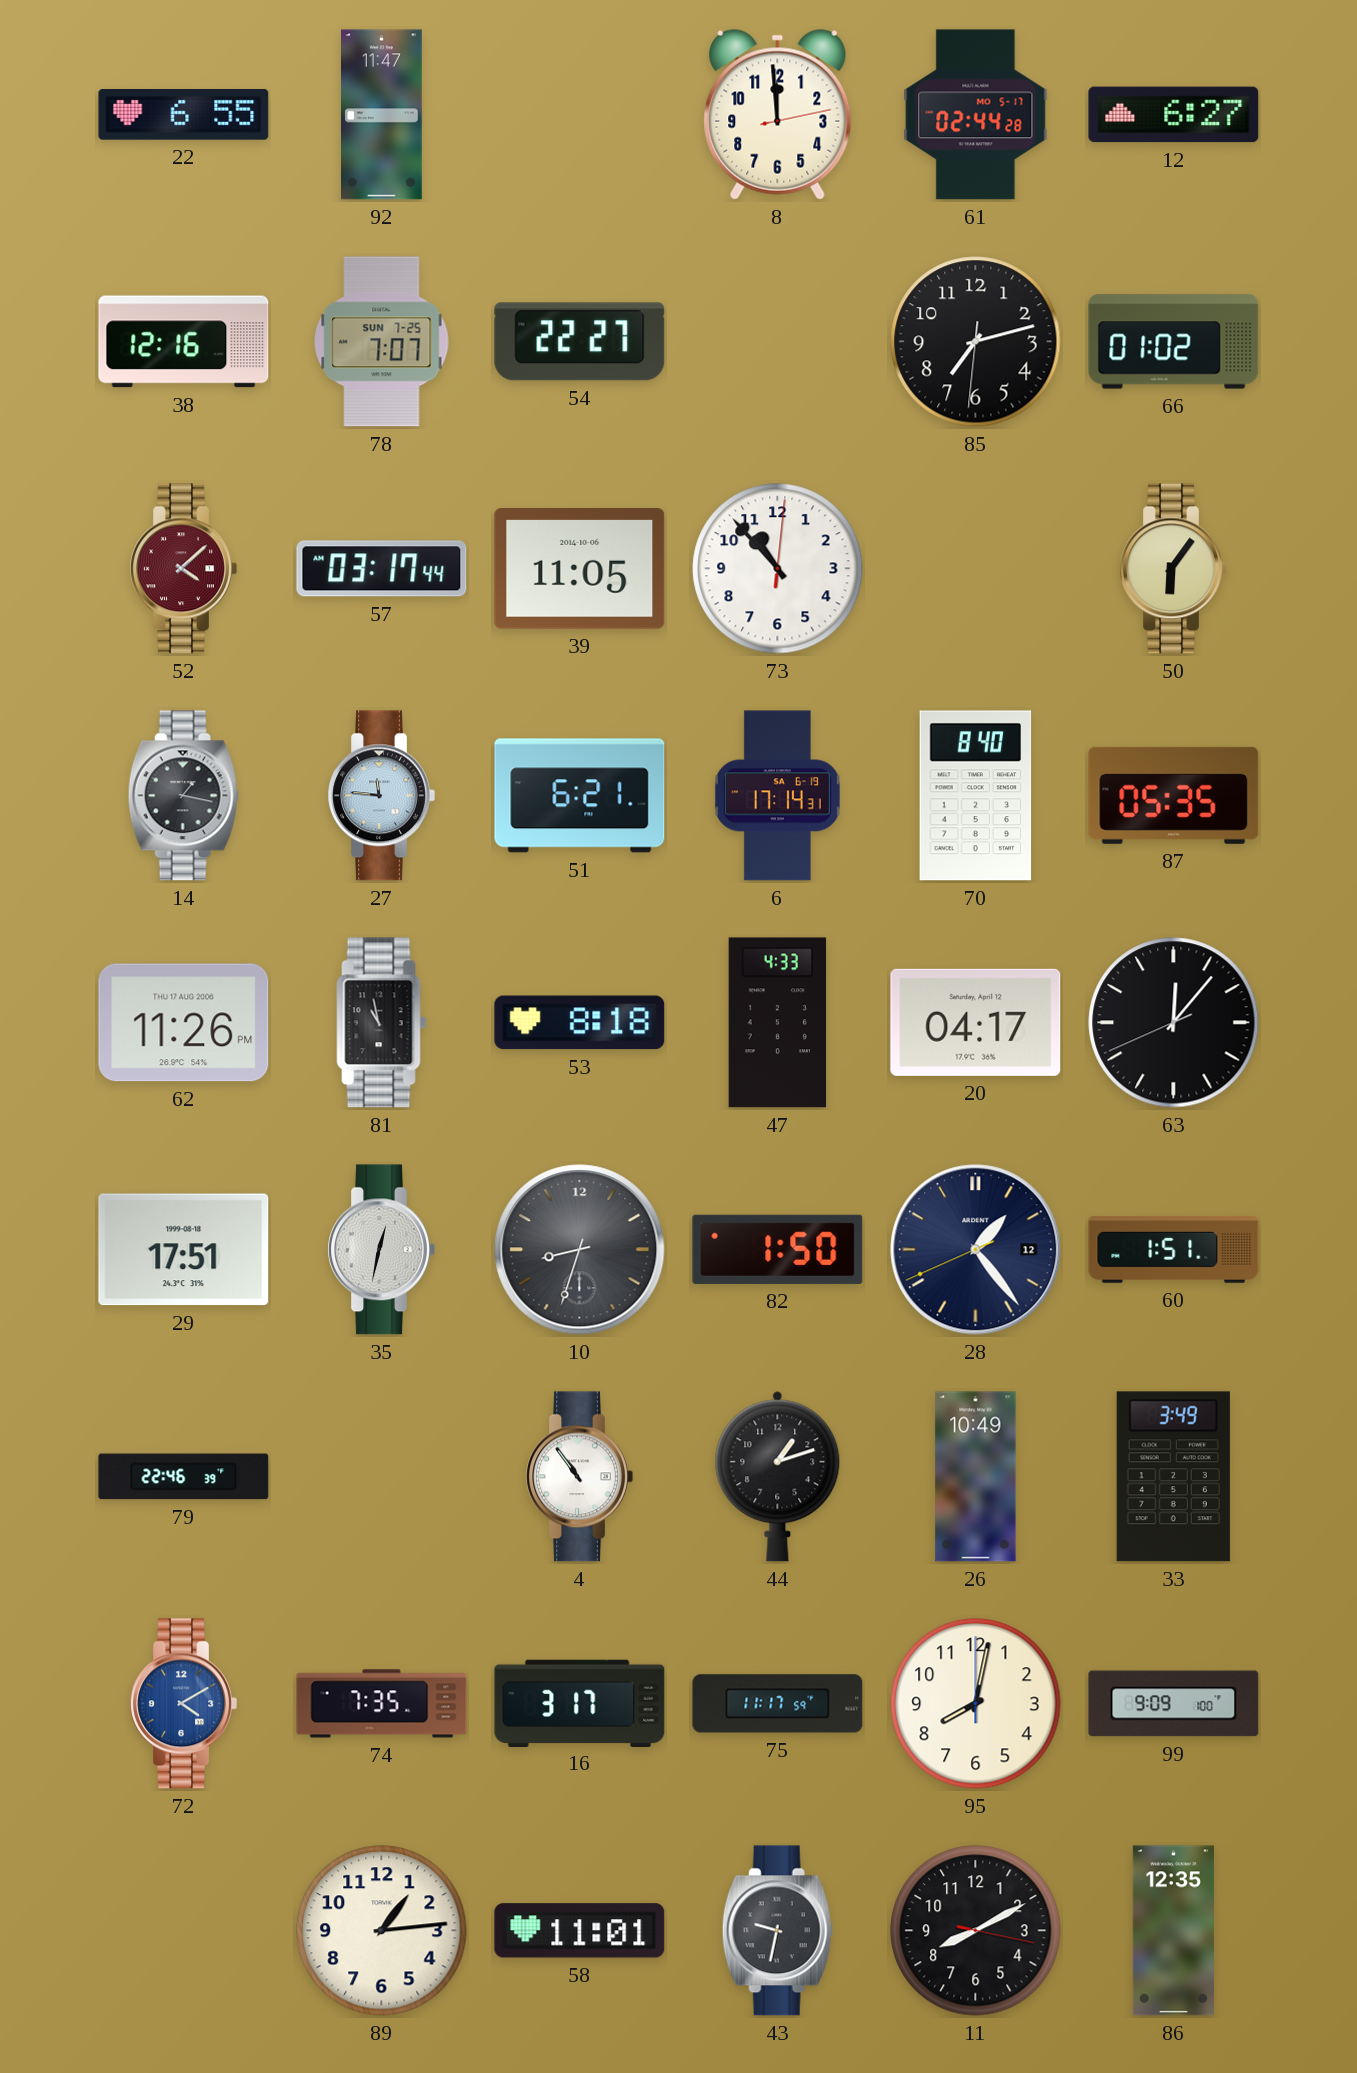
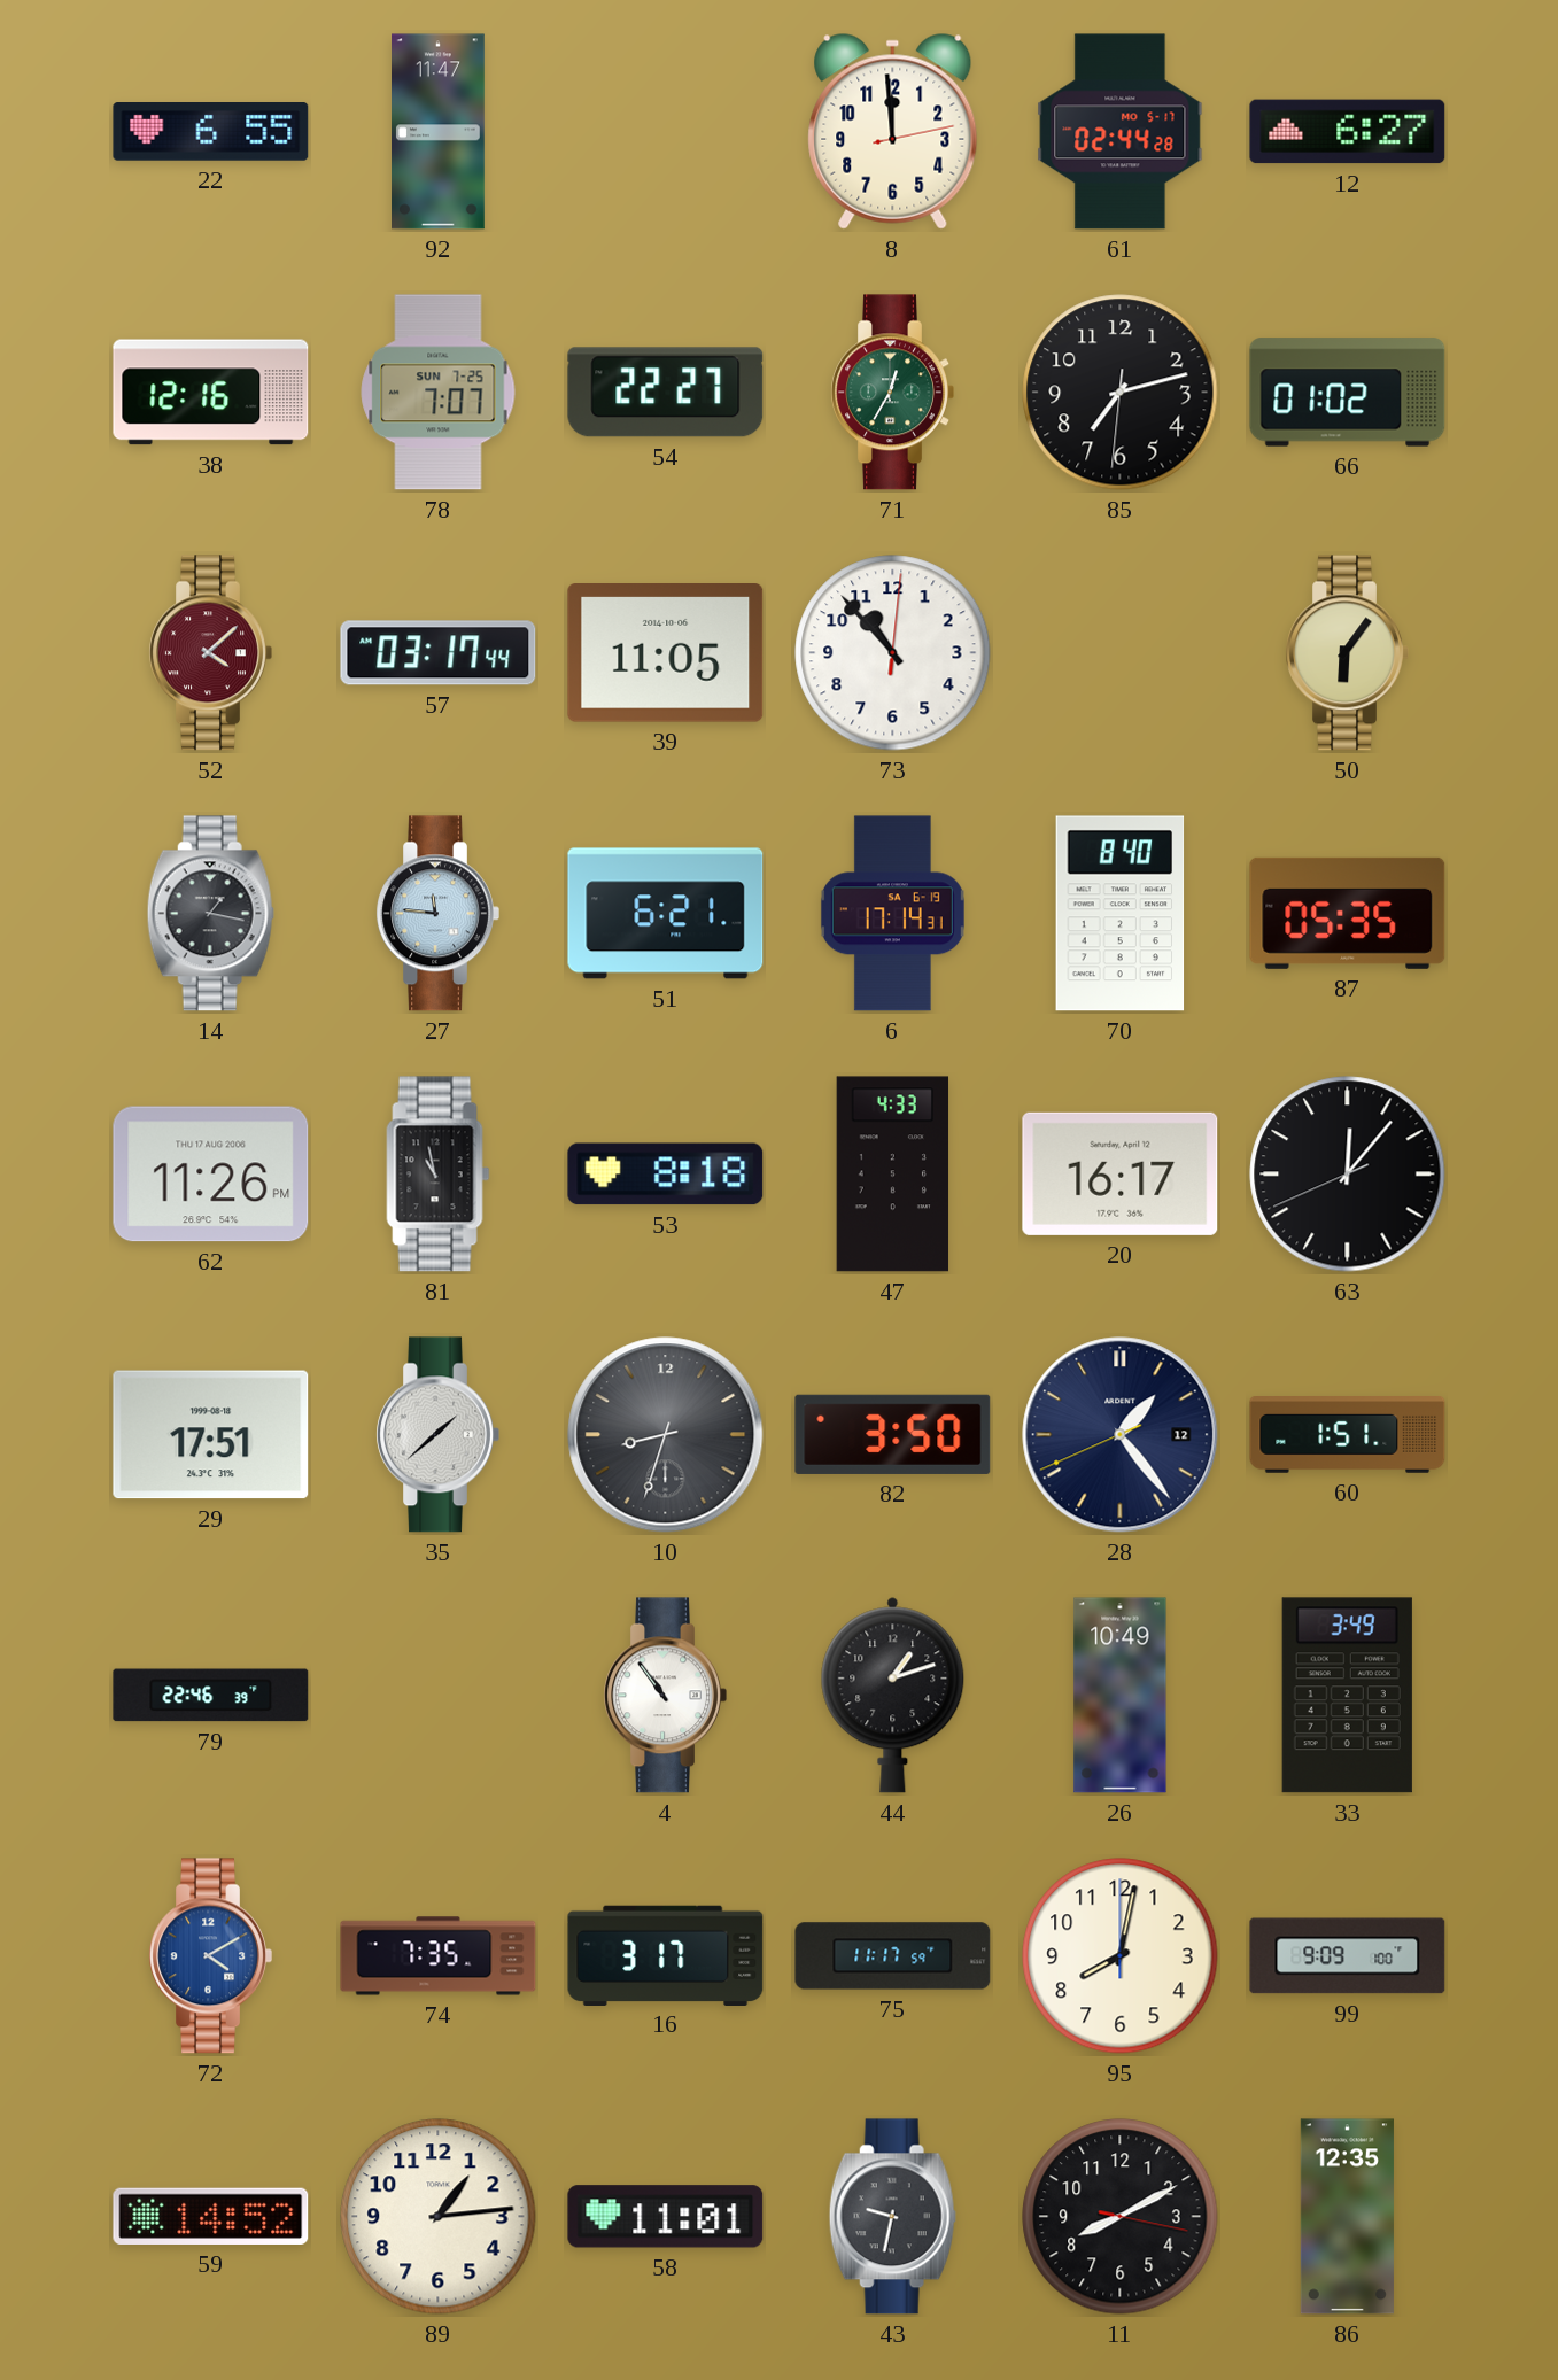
71: none -> 12:35
20: 04:17 -> 16:17
35: 12:32 -> 1:38
82: 1:50 -> 3:50
59: none -> 14:52
